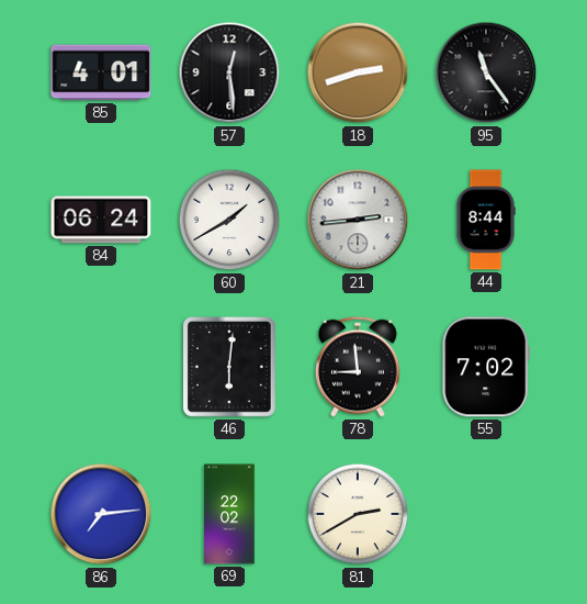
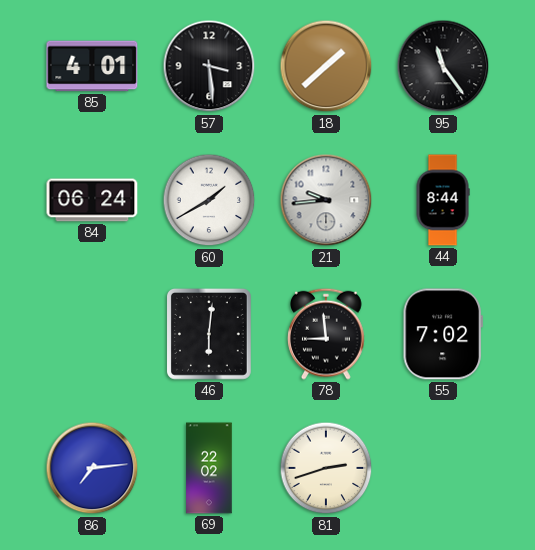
57: 12:29 -> 3:29
18: 2:42 -> 1:38
21: 2:44 -> 9:44
81: 2:40 -> 2:42
